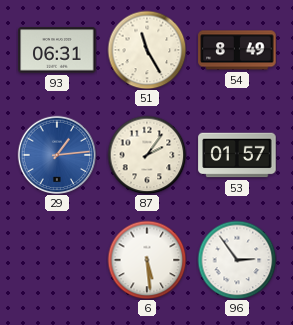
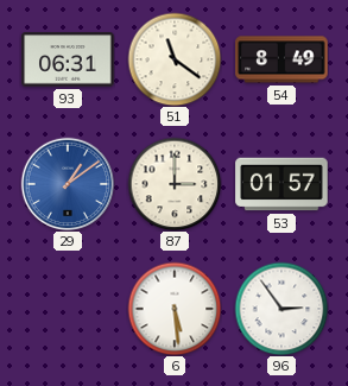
51: 11:25 -> 11:21
29: 1:14 -> 1:09
87: 2:06 -> 3:00
